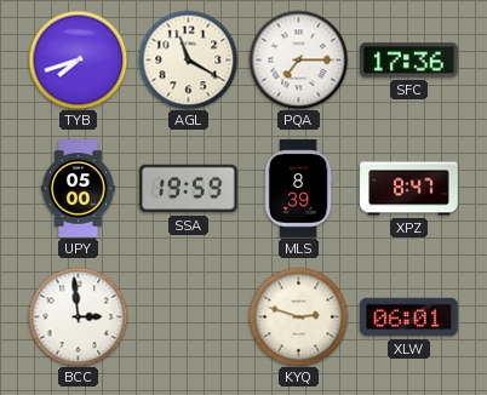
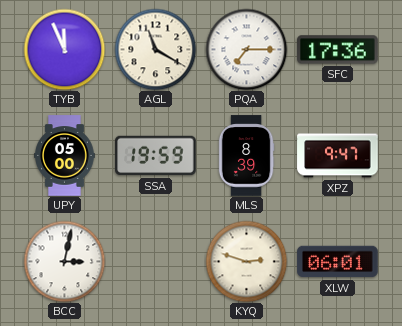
TYB: 7:42 -> 11:56
XPZ: 8:47 -> 9:47
BCC: 2:59 -> 3:02
